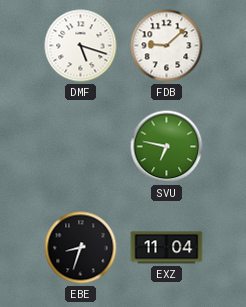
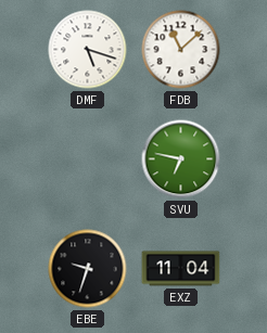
FDB: 9:08 -> 11:08
EBE: 8:33 -> 9:33
